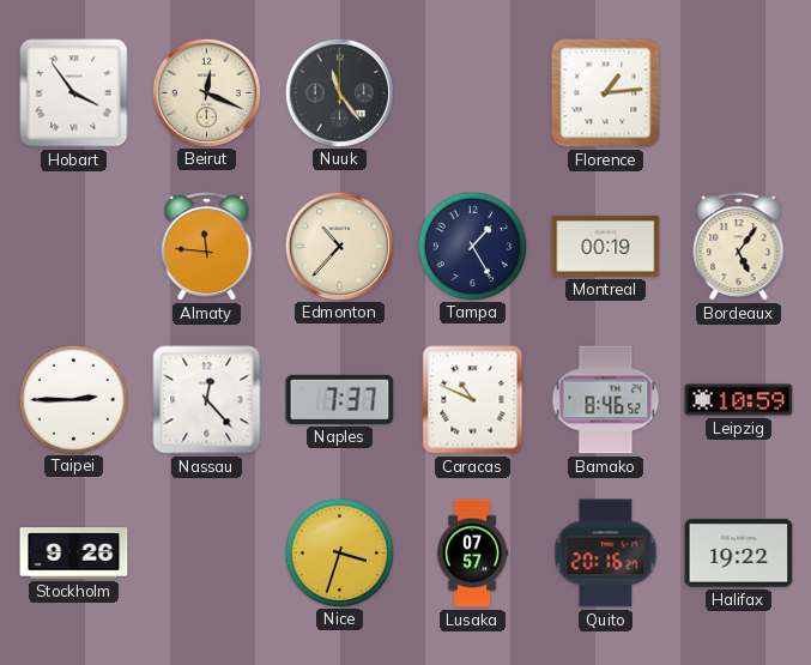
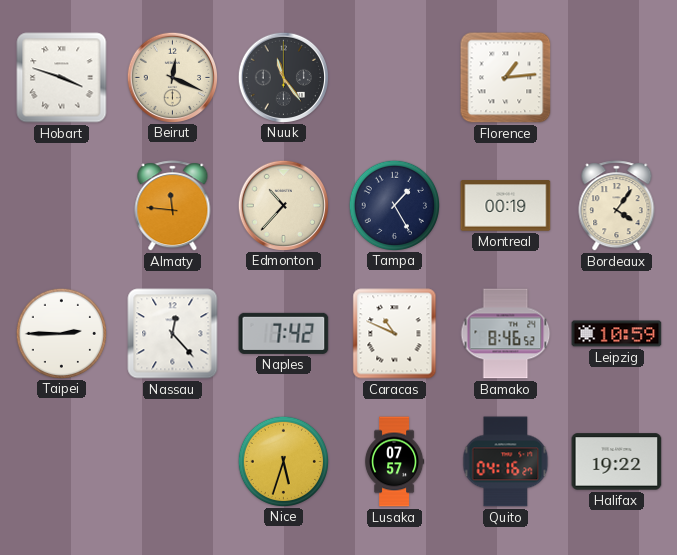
Hobart: 3:54 -> 3:48
Bordeaux: 5:06 -> 4:06
Naples: 7:37 -> 7:42
Stockholm: 9:26 -> none
Nice: 3:33 -> 5:33
Quito: 20:16 -> 04:16
